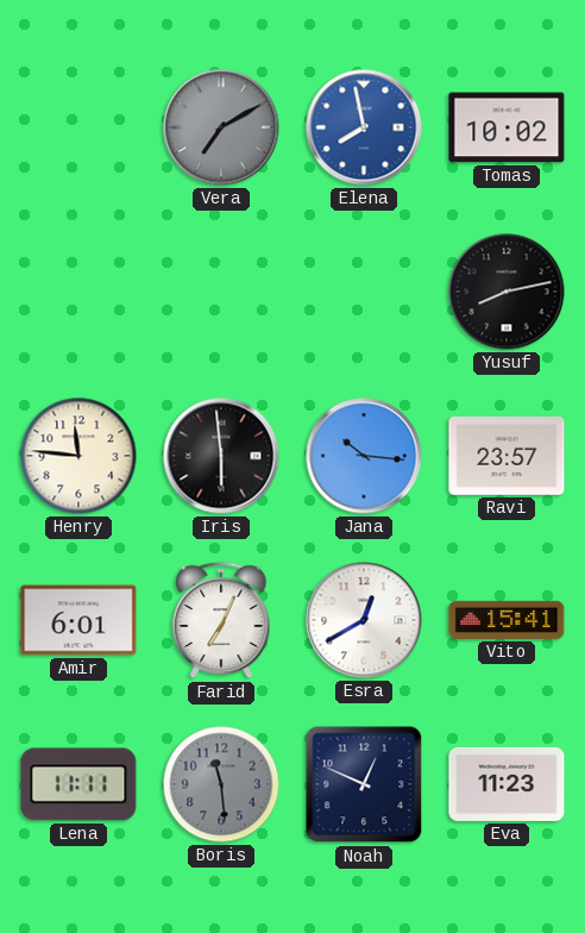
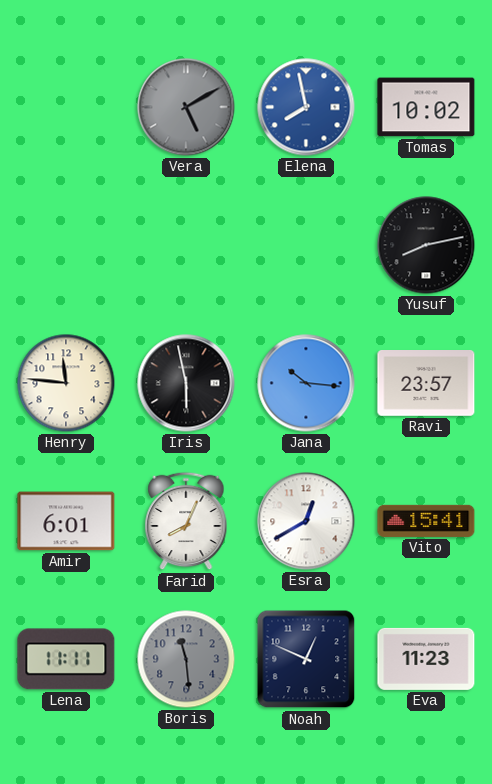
Vera: 7:10 -> 5:10
Iris: 5:59 -> 5:58
Farid: 7:04 -> 8:04
